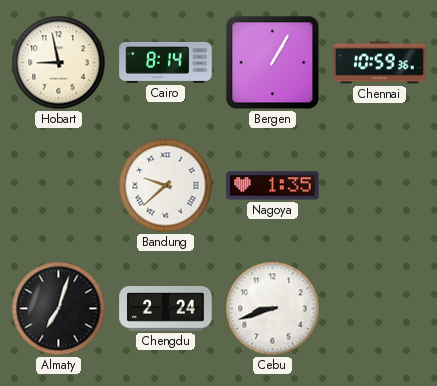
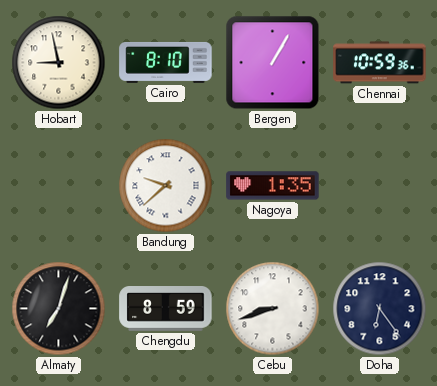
Cairo: 8:14 -> 8:10
Chengdu: 2:24 -> 8:59
Doha: none -> 6:24
